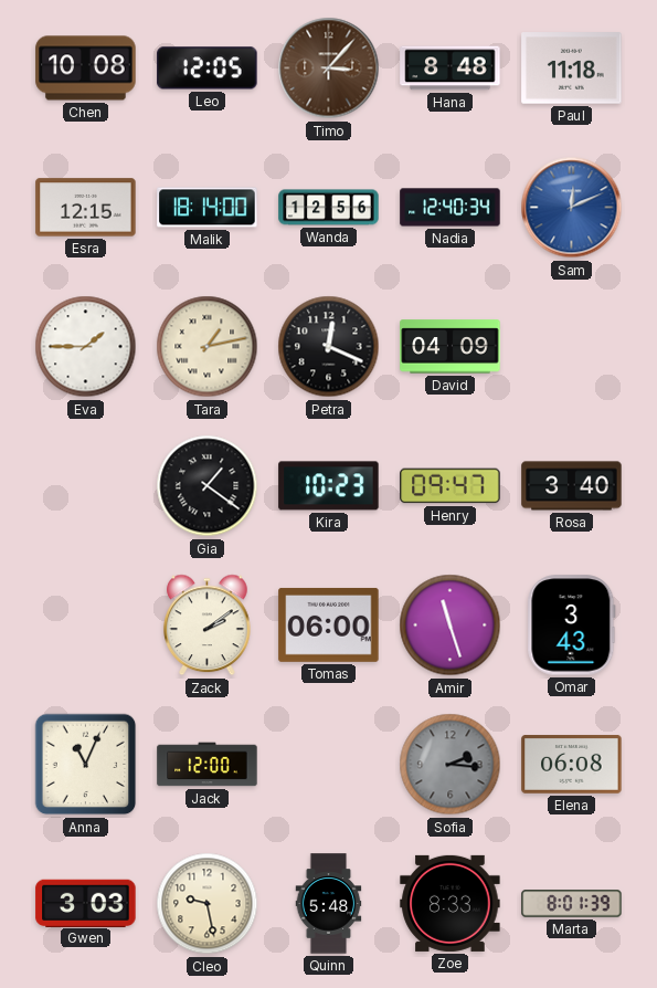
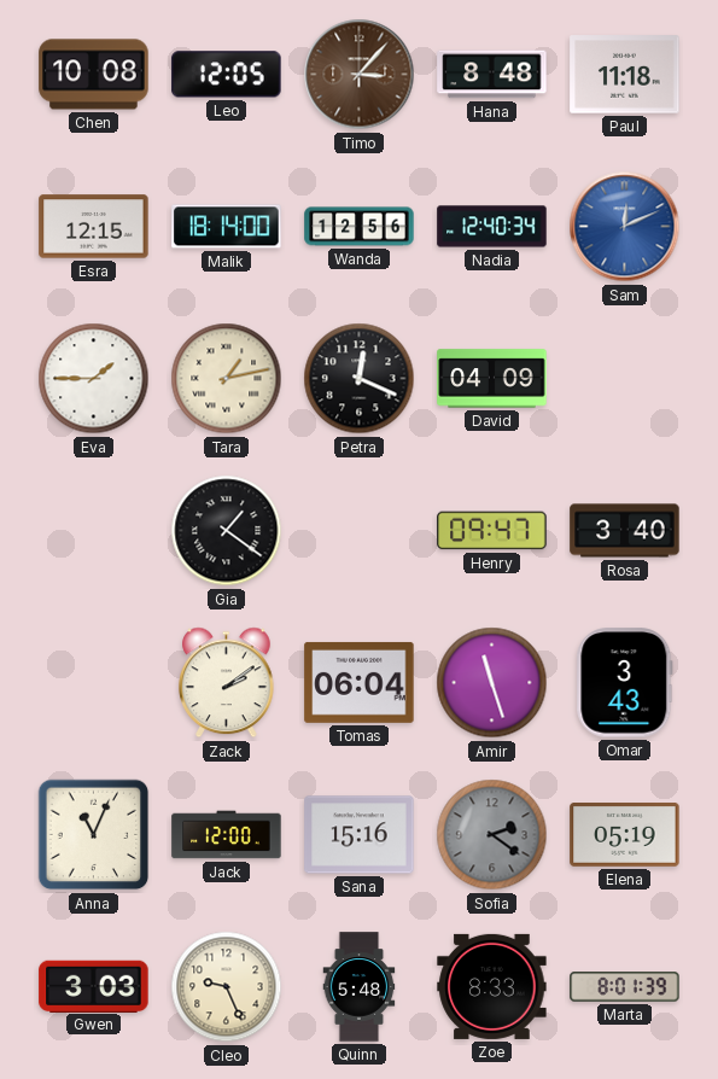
Kira: 10:23 -> none
Tomas: 06:00 -> 06:04
Sana: none -> 15:16
Sofia: 2:16 -> 2:21
Elena: 06:08 -> 05:19
Cleo: 9:28 -> 9:26
